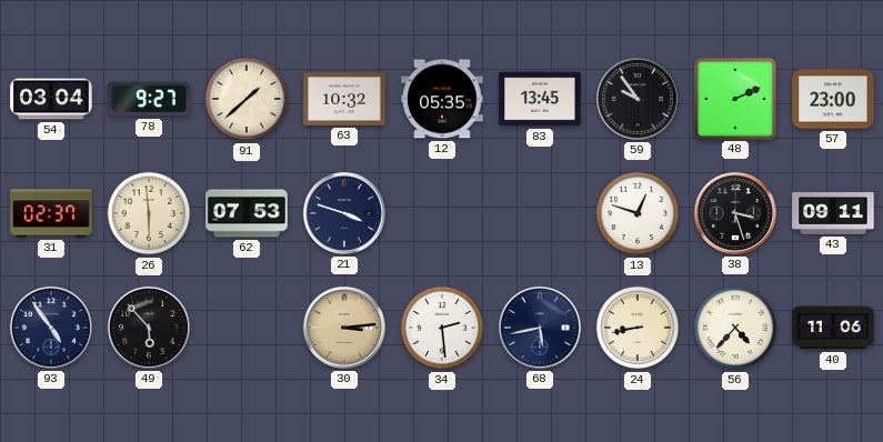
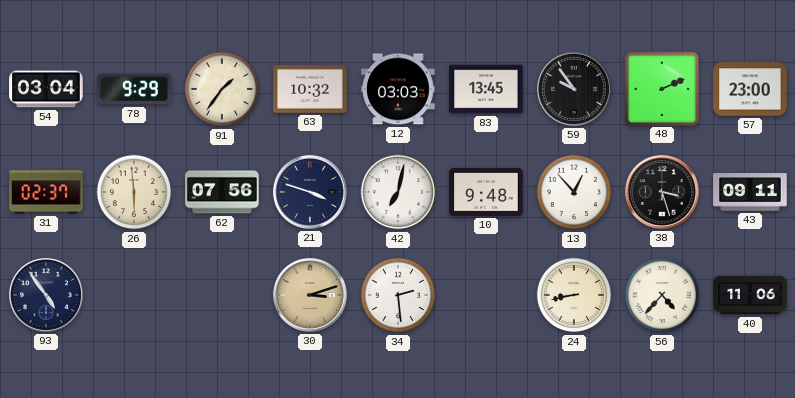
78: 9:27 -> 9:29
91: 1:38 -> 1:36
12: 05:35 -> 03:03
62: 07:53 -> 07:56
42: none -> 7:02
10: none -> 9:48
13: 12:48 -> 12:53
49: 5:53 -> none
30: 3:14 -> 3:12
68: 5:43 -> none
